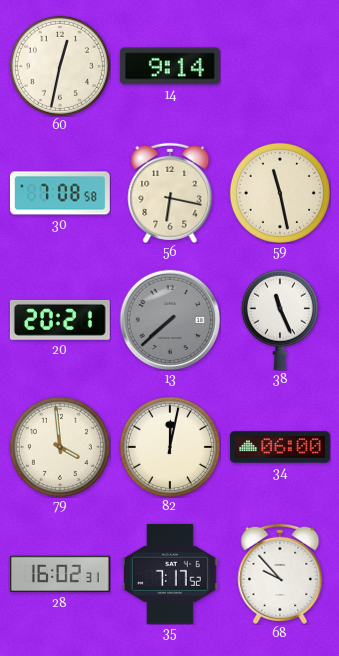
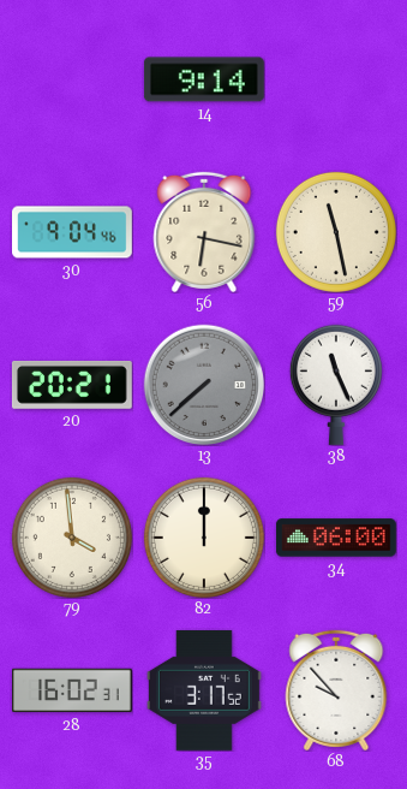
60: 12:32 -> none
30: 7:08 -> 9:04
82: 12:02 -> 12:00
35: 7:17 -> 3:17
